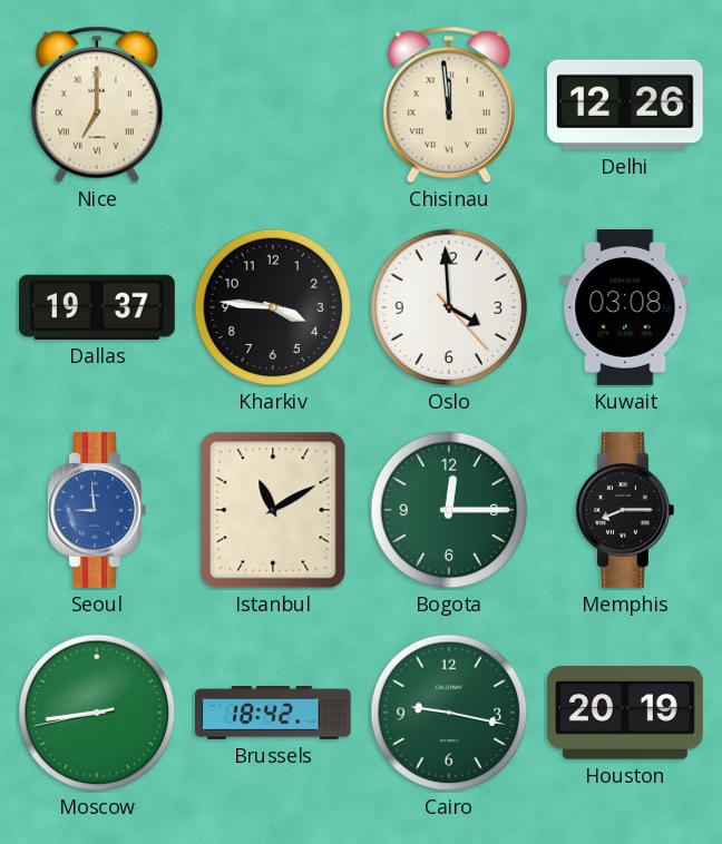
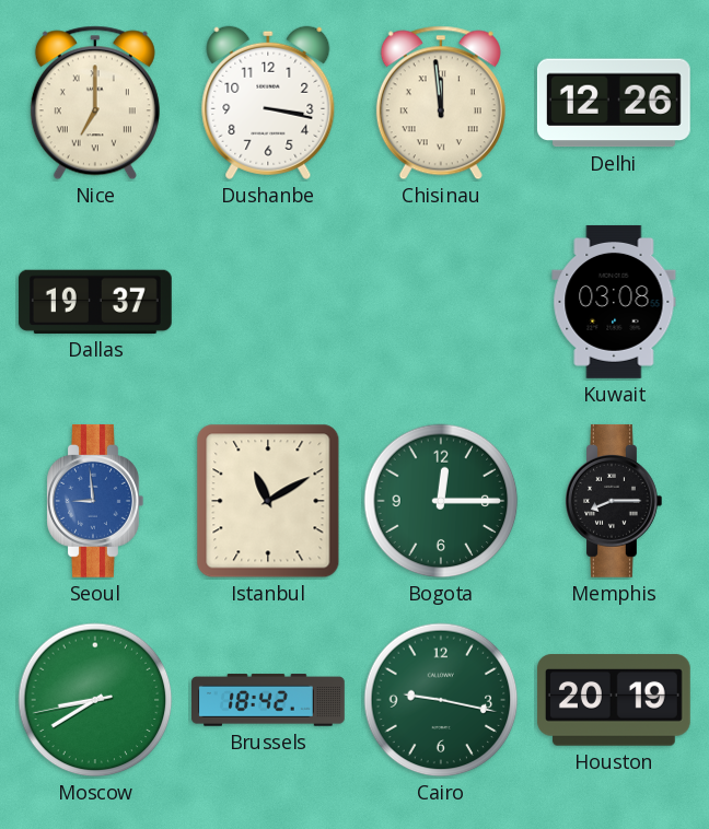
Dushanbe: none -> 3:17
Kharkiv: 3:46 -> none
Oslo: 3:59 -> none
Moscow: 8:43 -> 8:39
